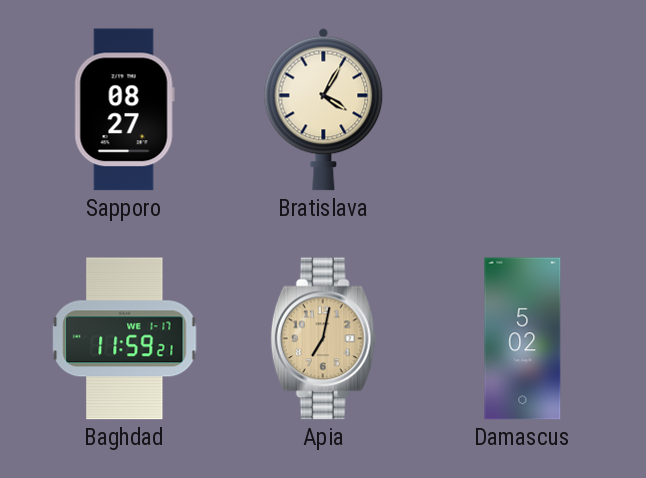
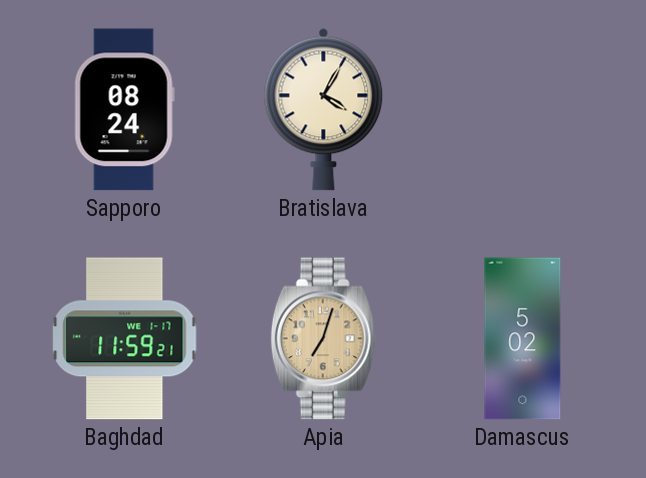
Sapporo: 08:27 -> 08:24
Apia: 7:02 -> 7:03
